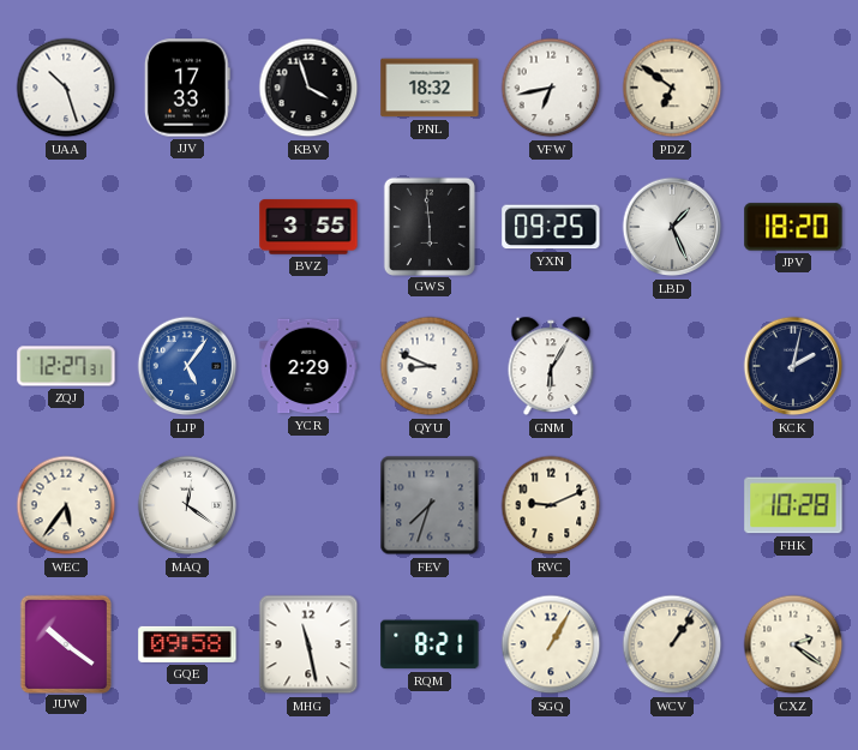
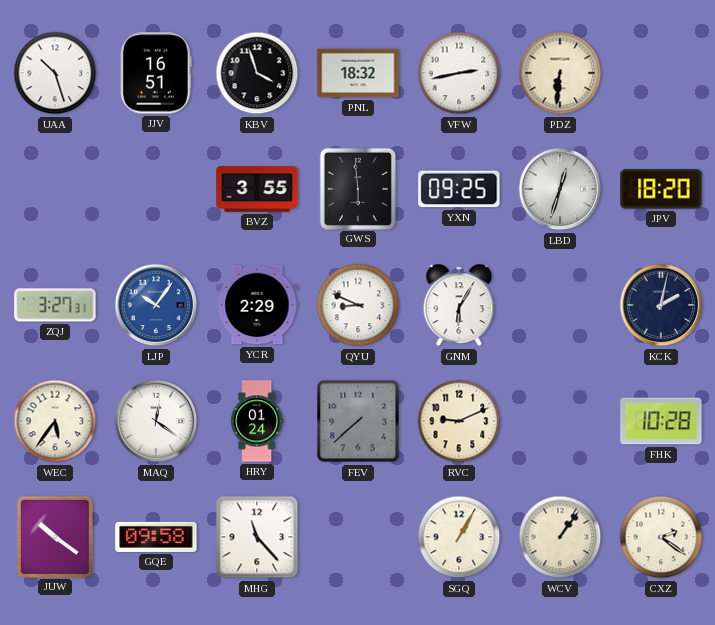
JJV: 17:33 -> 16:51
VFW: 6:43 -> 2:43
PDZ: 6:51 -> 6:31
LBD: 1:26 -> 12:33
ZQJ: 12:27 -> 3:27
LJP: 5:06 -> 10:06
HRY: none -> 01:24
FEV: 7:33 -> 7:38
MHG: 11:28 -> 11:23
RQM: 8:21 -> none
